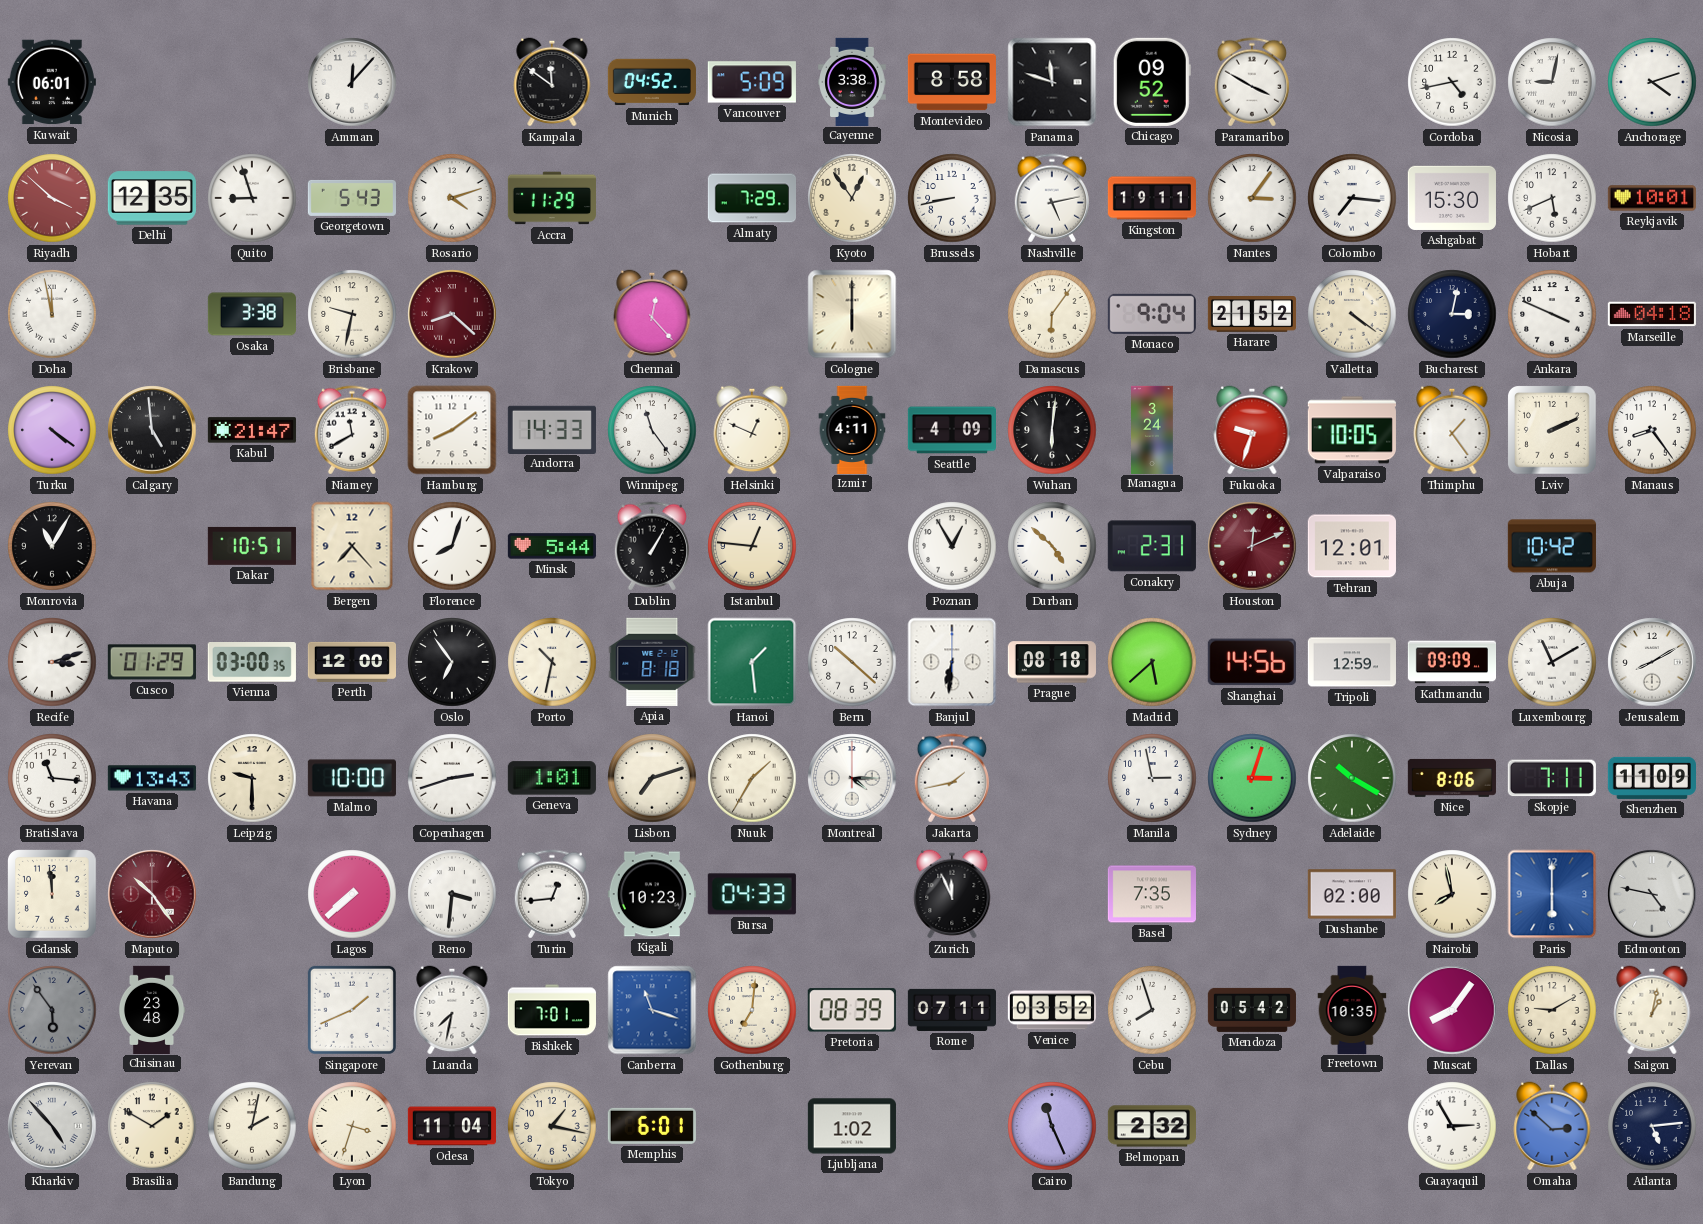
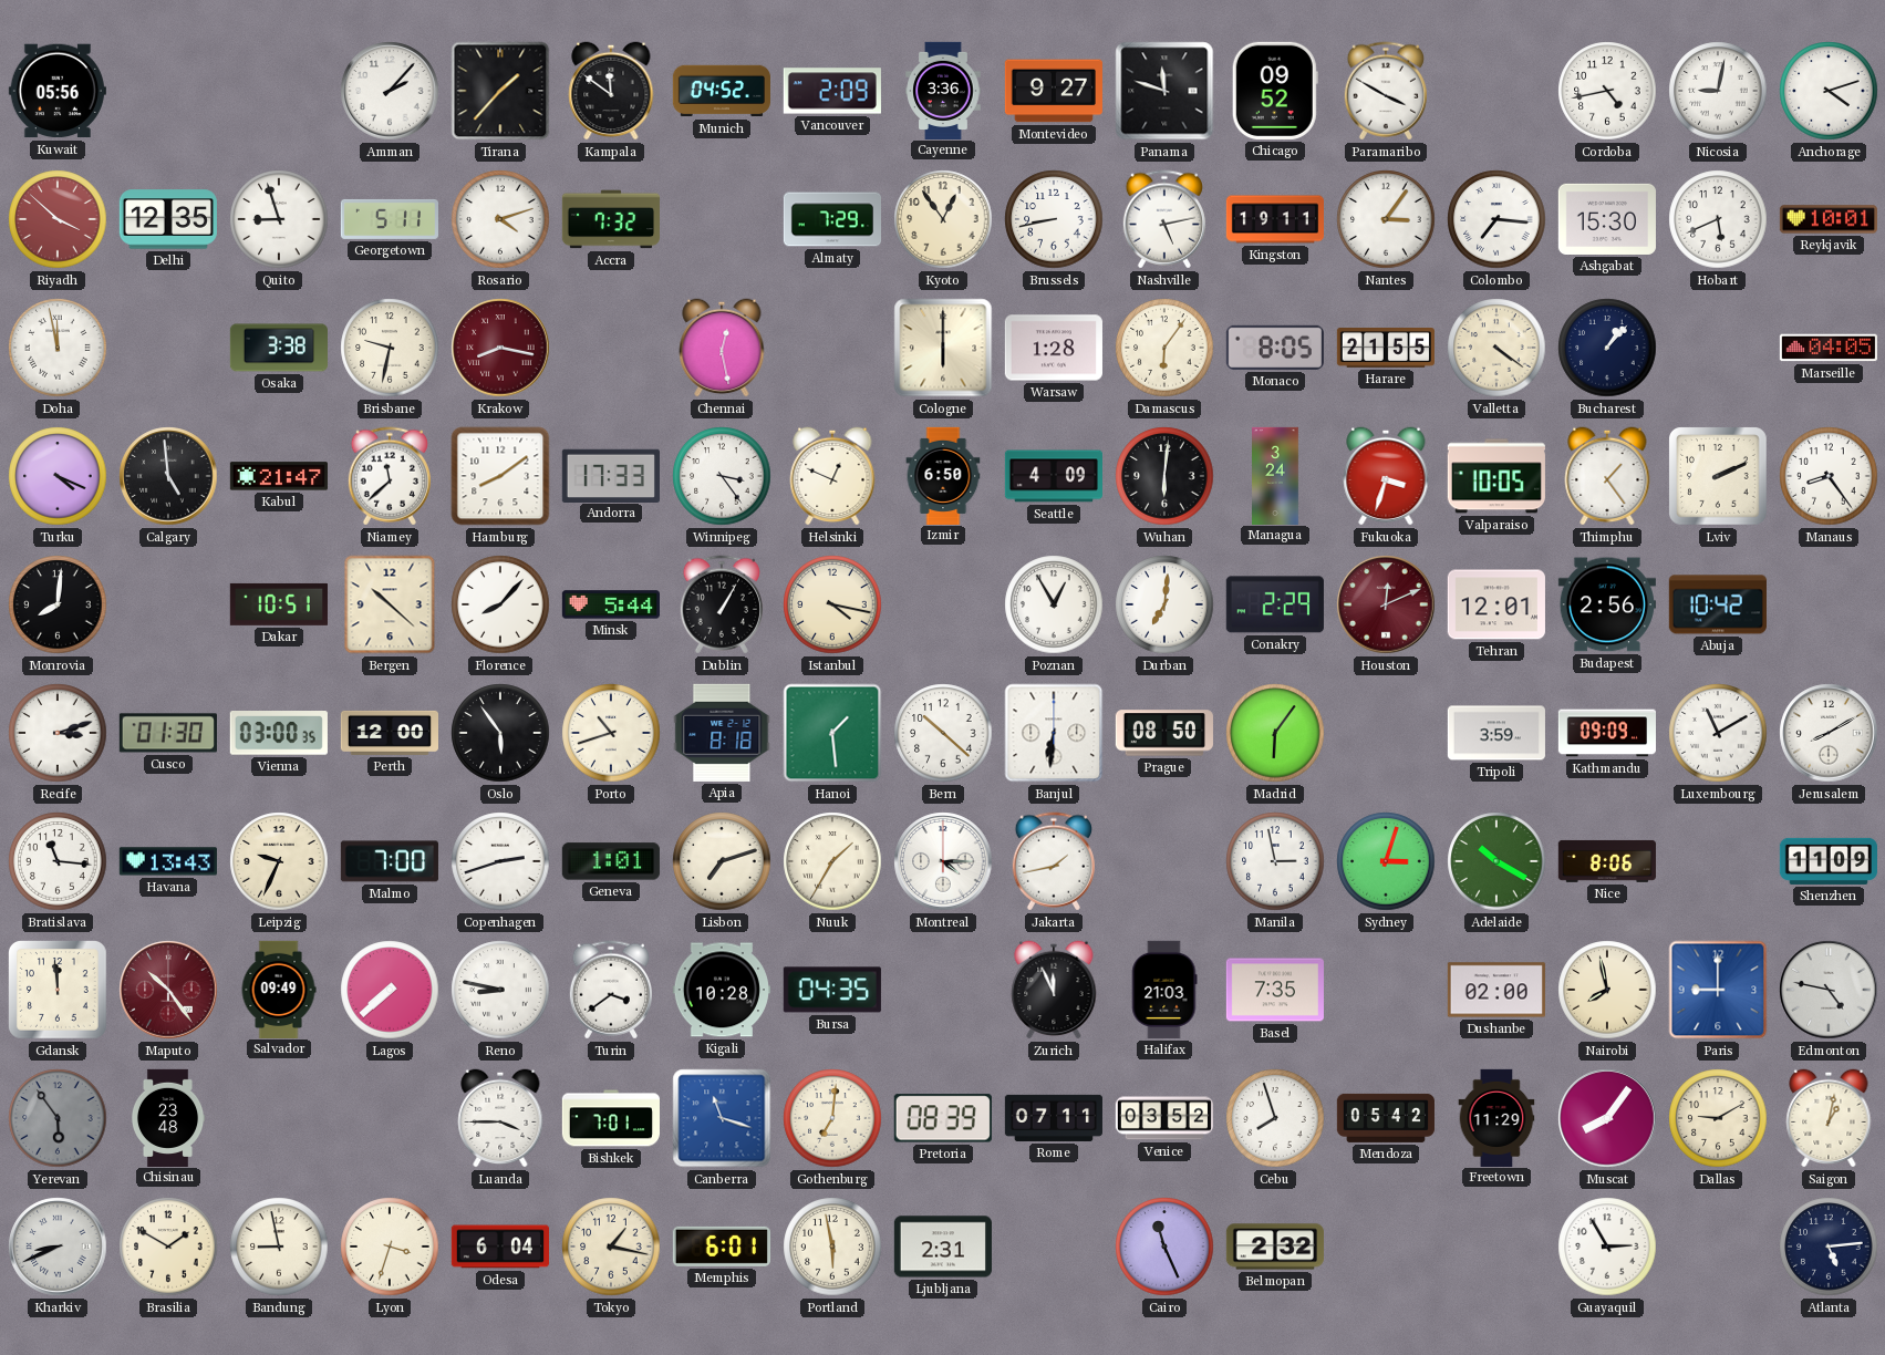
Kuwait: 06:01 -> 05:56
Amman: 12:07 -> 2:07
Tirana: none -> 1:37
Vancouver: 5:09 -> 2:09
Cayenne: 3:38 -> 3:36
Montevideo: 8:58 -> 9:27
Georgetown: 5:43 -> 5:11
Accra: 11:29 -> 7:32
Krakow: 8:22 -> 8:17
Chennai: 12:23 -> 12:28
Warsaw: none -> 1:28
Monaco: 9:04 -> 8:05
Harare: 21:52 -> 21:55
Bucharest: 3:02 -> 1:07
Ankara: 3:49 -> none
Marseille: 04:18 -> 04:05
Turku: 4:21 -> 4:19
Niamey: 11:40 -> 11:38
Andorra: 14:33 -> 17:33
Winnipeg: 11:24 -> 3:24
Izmir: 4:11 -> 6:50
Fukuoka: 9:33 -> 3:33
Monrovia: 11:05 -> 8:01
Bergen: 7:23 -> 10:22
Florence: 8:03 -> 8:07
Istanbul: 12:46 -> 4:17
Durban: 4:52 -> 7:01
Conakry: 2:31 -> 2:29
Budapest: none -> 2:56
Cusco: 01:29 -> 01:30
Oslo: 6:54 -> 5:54
Porto: 10:32 -> 10:42
Prague: 08:18 -> 08:50
Madrid: 5:38 -> 6:06
Shanghai: 14:56 -> none
Tripoli: 12:59 -> 3:59
Leipzig: 9:30 -> 9:34
Malmo: 10:00 -> 7:00
Skopje: 7:11 -> none
Salvador: none -> 09:49
Reno: 3:31 -> 8:47
Turin: 12:44 -> 3:39
Kigali: 10:23 -> 10:28
Bursa: 04:33 -> 04:35
Halifax: none -> 21:03
Paris: 6:00 -> 9:00
Singapore: 1:41 -> none
Luanda: 7:32 -> 3:45
Freetown: 10:35 -> 11:29
Kharkiv: 4:53 -> 8:41
Bandung: 2:02 -> 8:58
Odesa: 11:04 -> 6:04
Portland: none -> 5:58
Ljubljana: 1:02 -> 2:31
Omaha: 2:52 -> none
